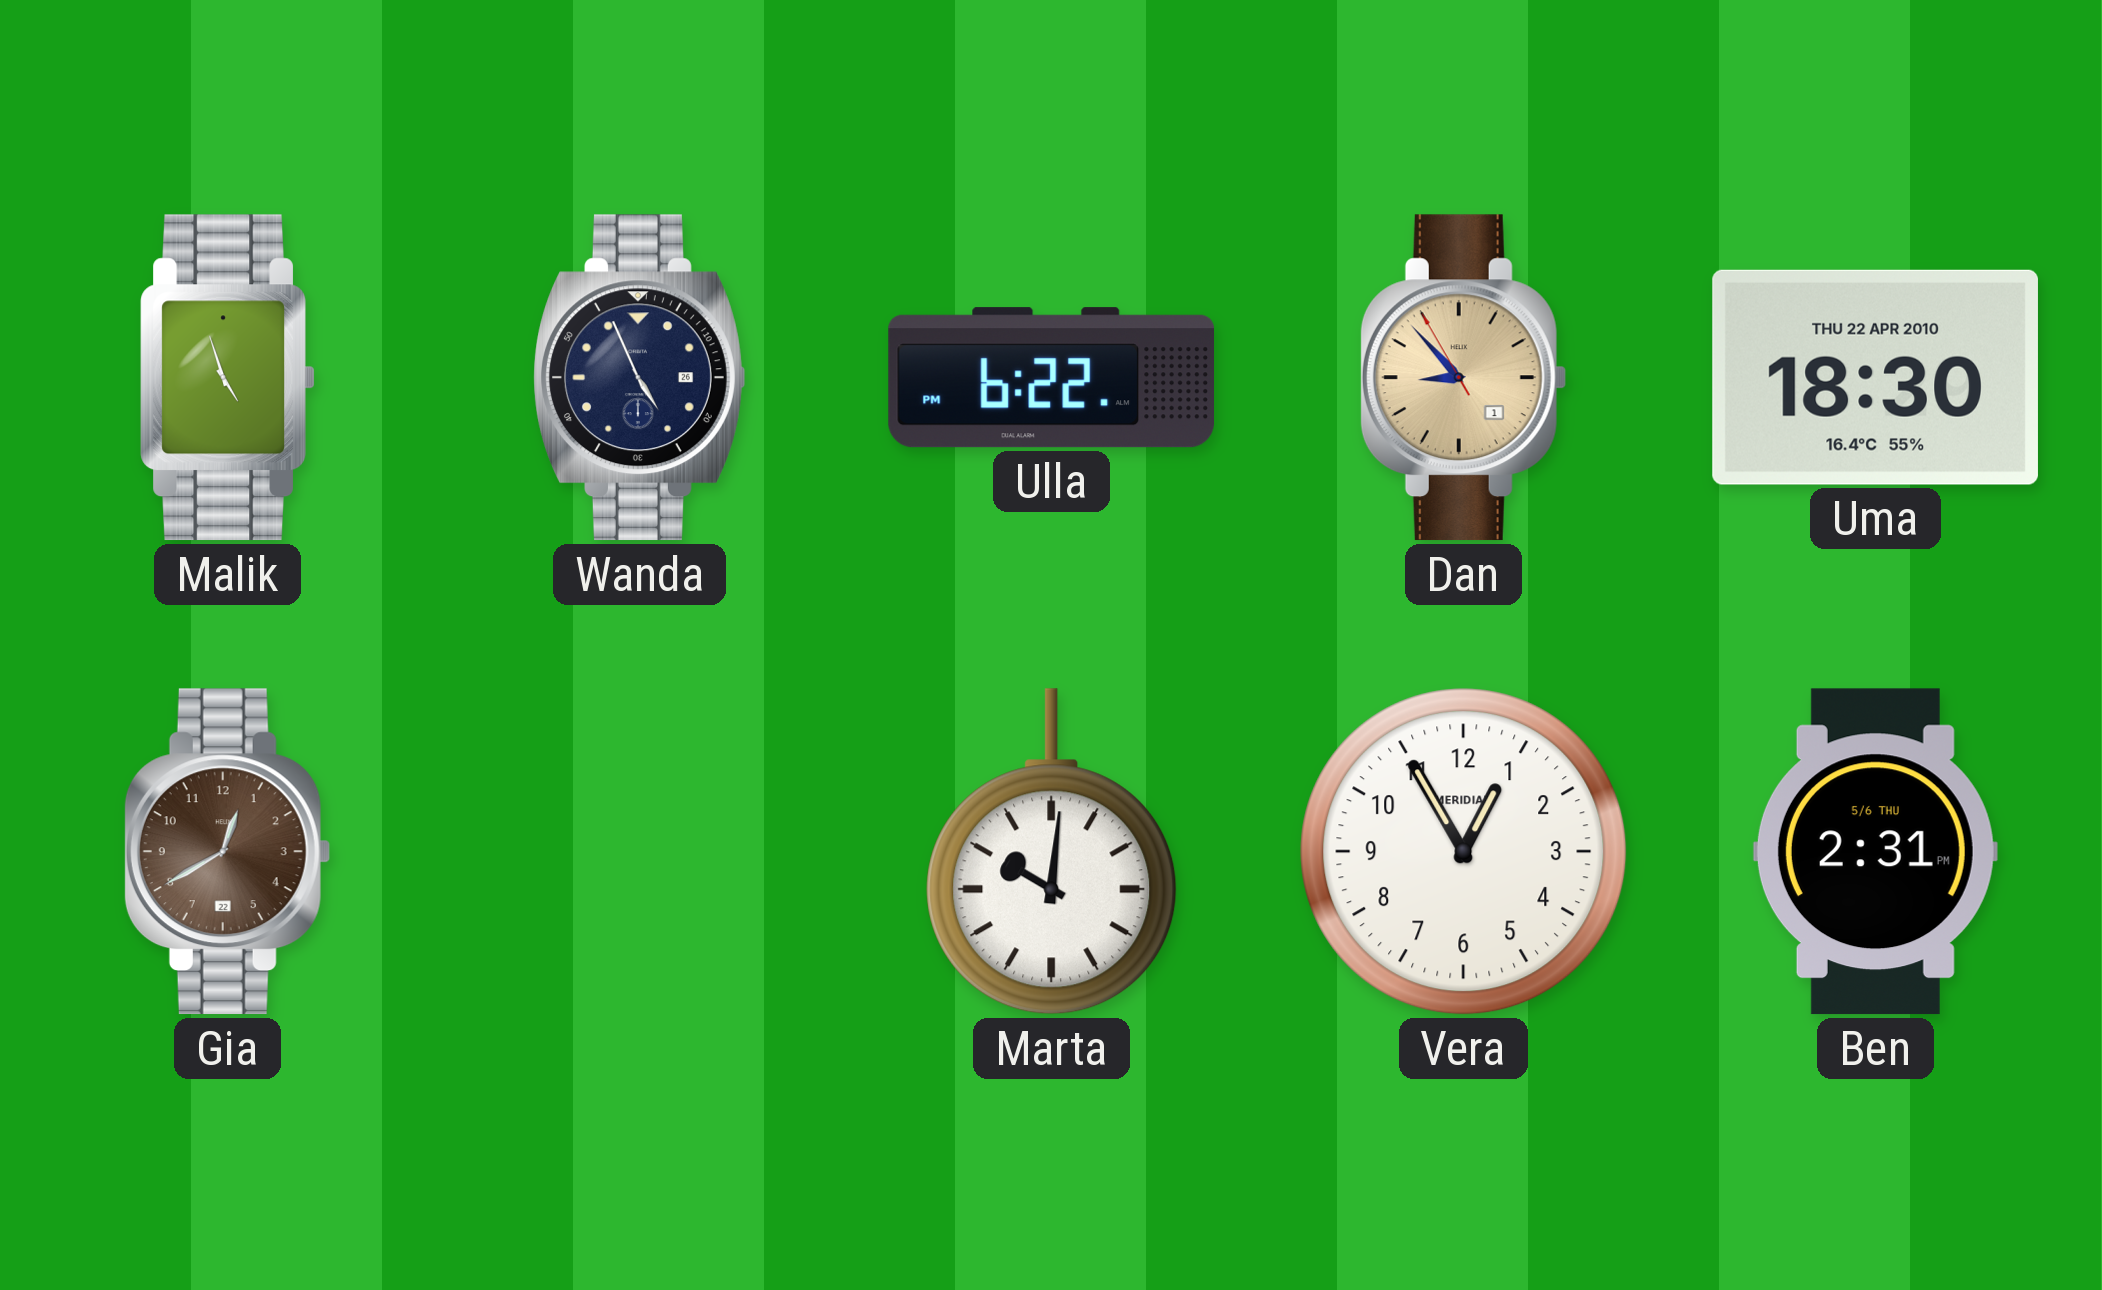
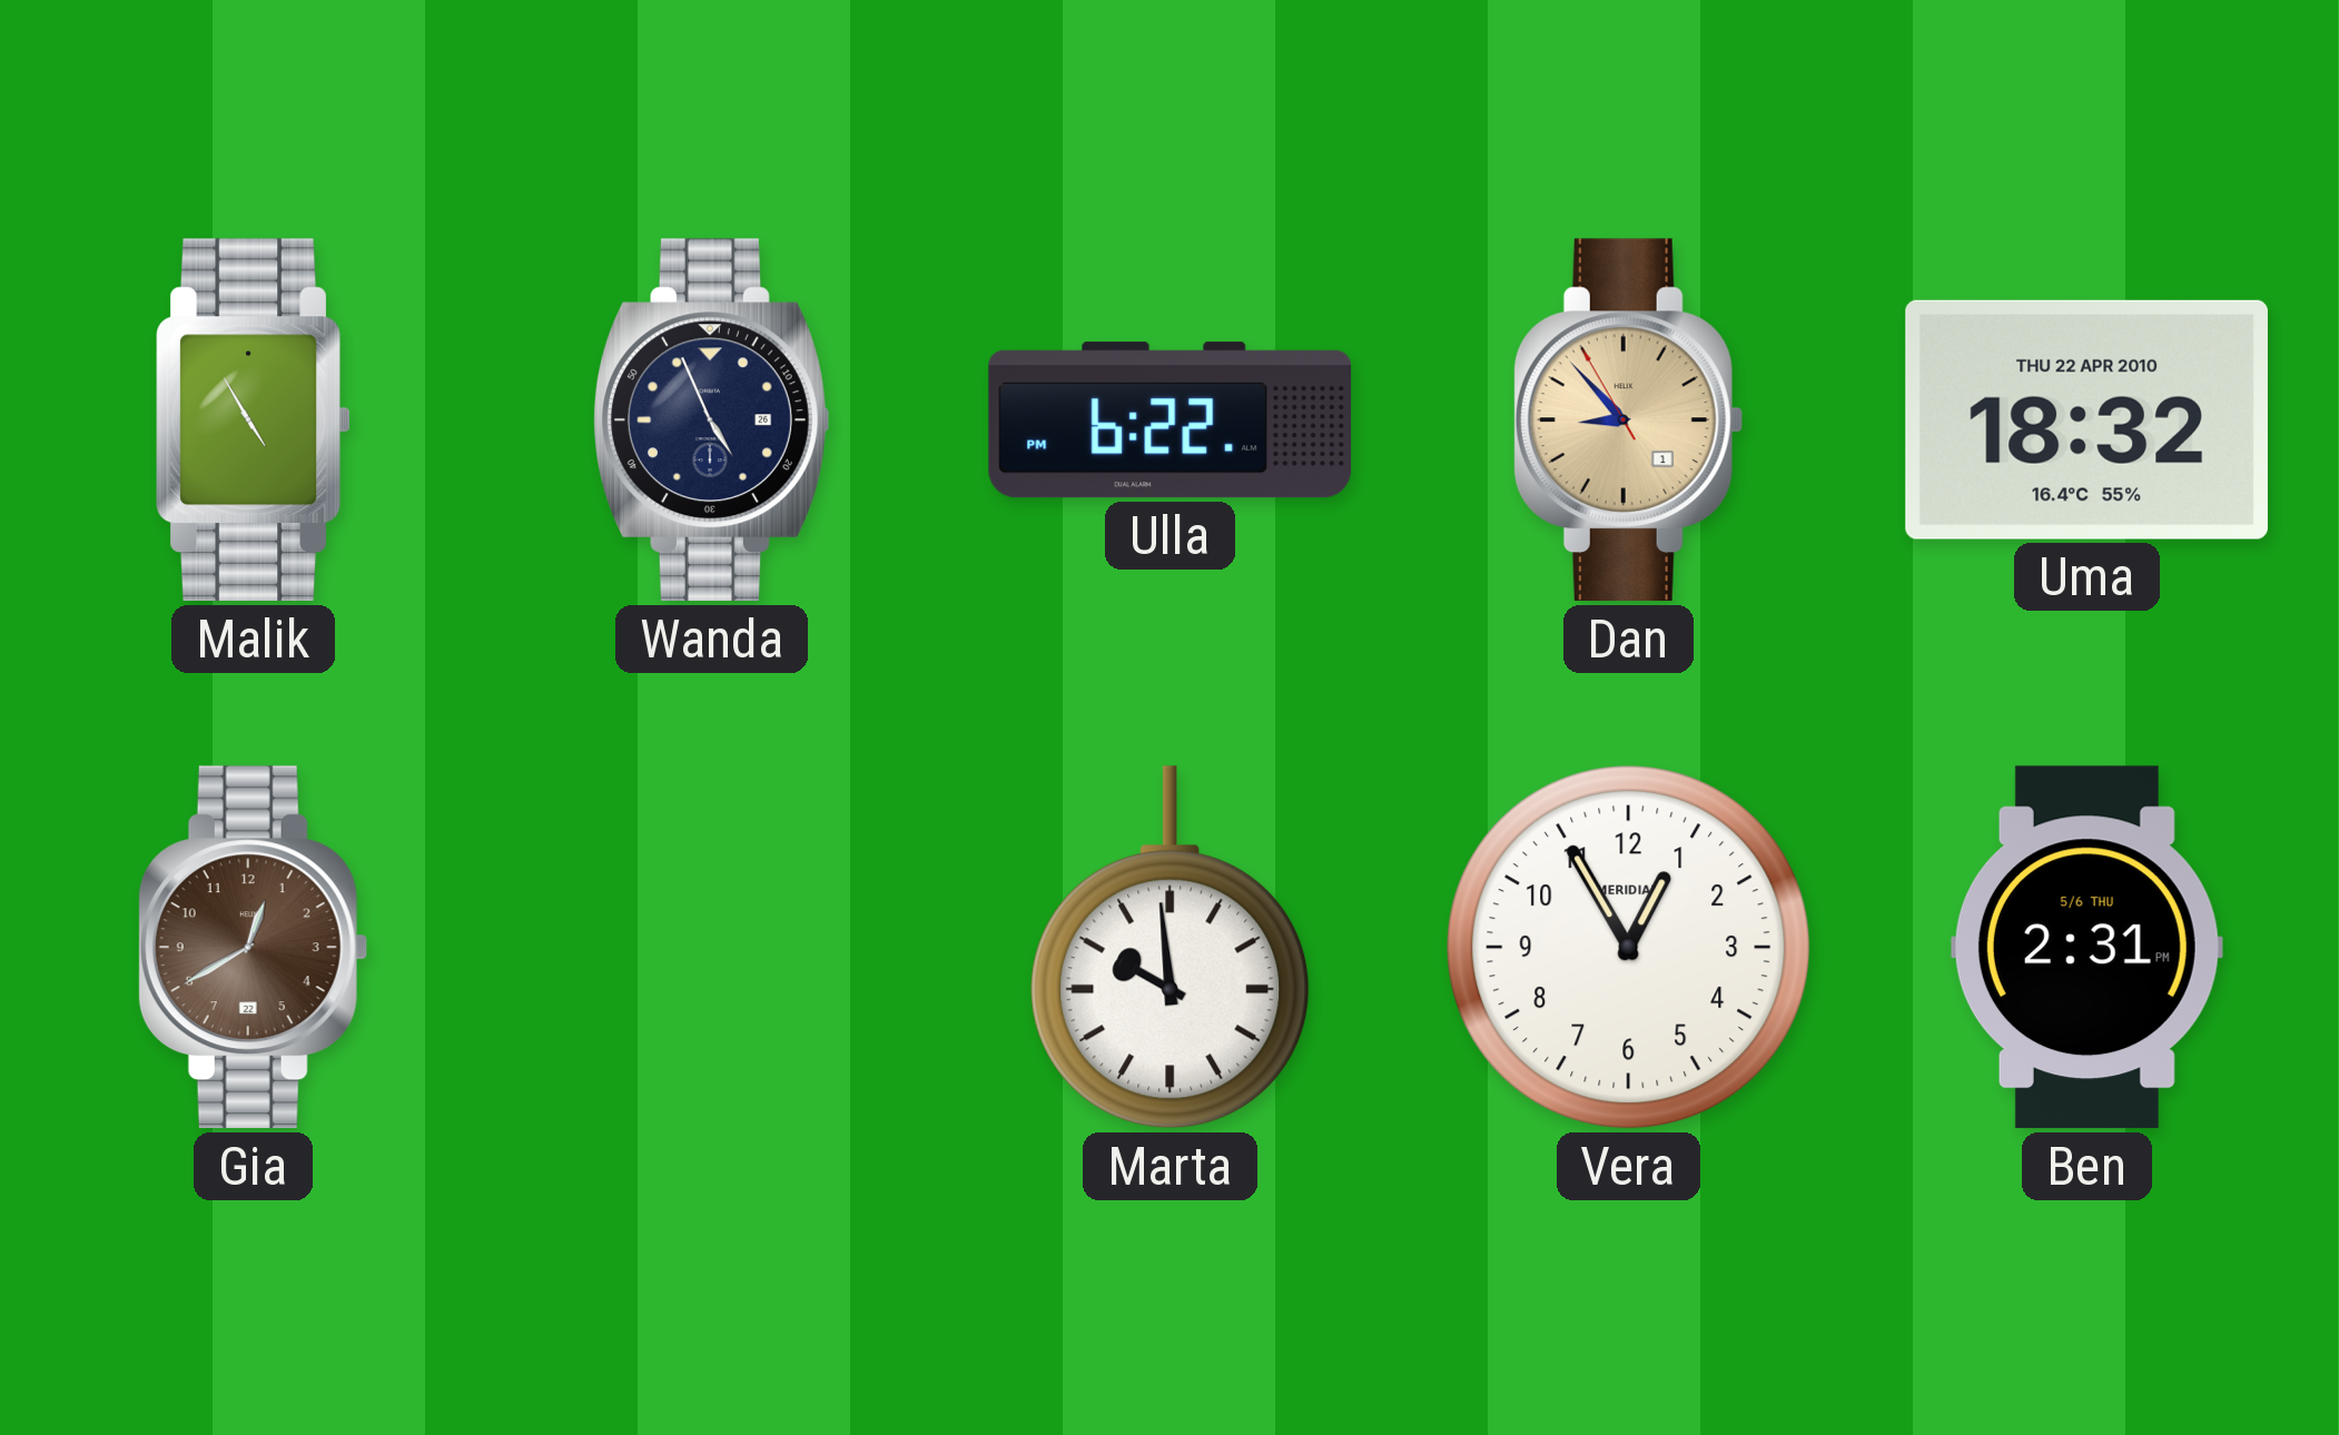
Malik: 4:57 -> 4:55
Uma: 18:30 -> 18:32
Marta: 10:01 -> 9:59
